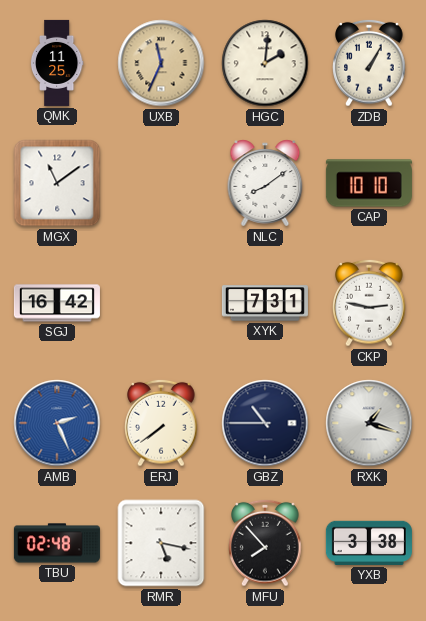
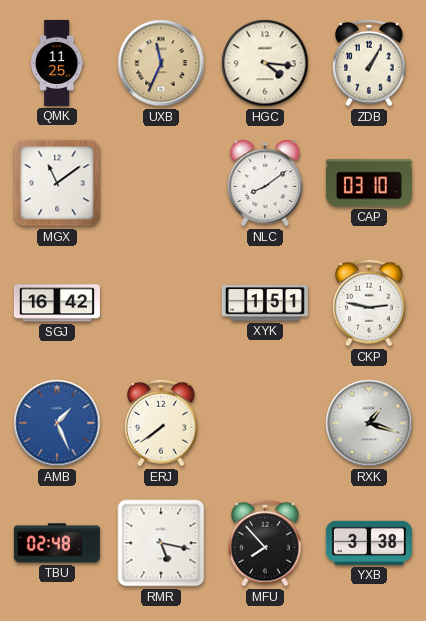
HGC: 2:01 -> 4:16
CAP: 10:10 -> 03:10
XYK: 7:31 -> 1:51
AMB: 2:26 -> 1:26
GBZ: 10:45 -> none
